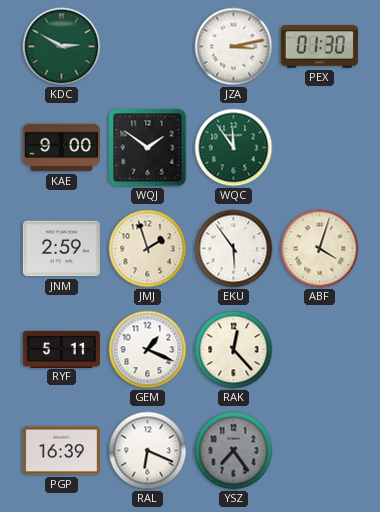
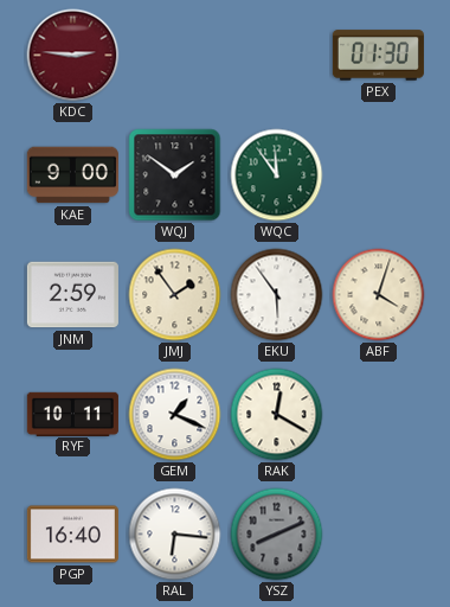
KDC: 2:50 -> 2:46
KDC dial: green -> burgundy
JZA: 3:13 -> none
JMJ: 1:57 -> 1:54
RYF: 5:11 -> 10:11
RAK: 12:23 -> 12:20
PGP: 16:39 -> 16:40
RAL: 6:19 -> 6:16
YSZ: 7:24 -> 8:11
